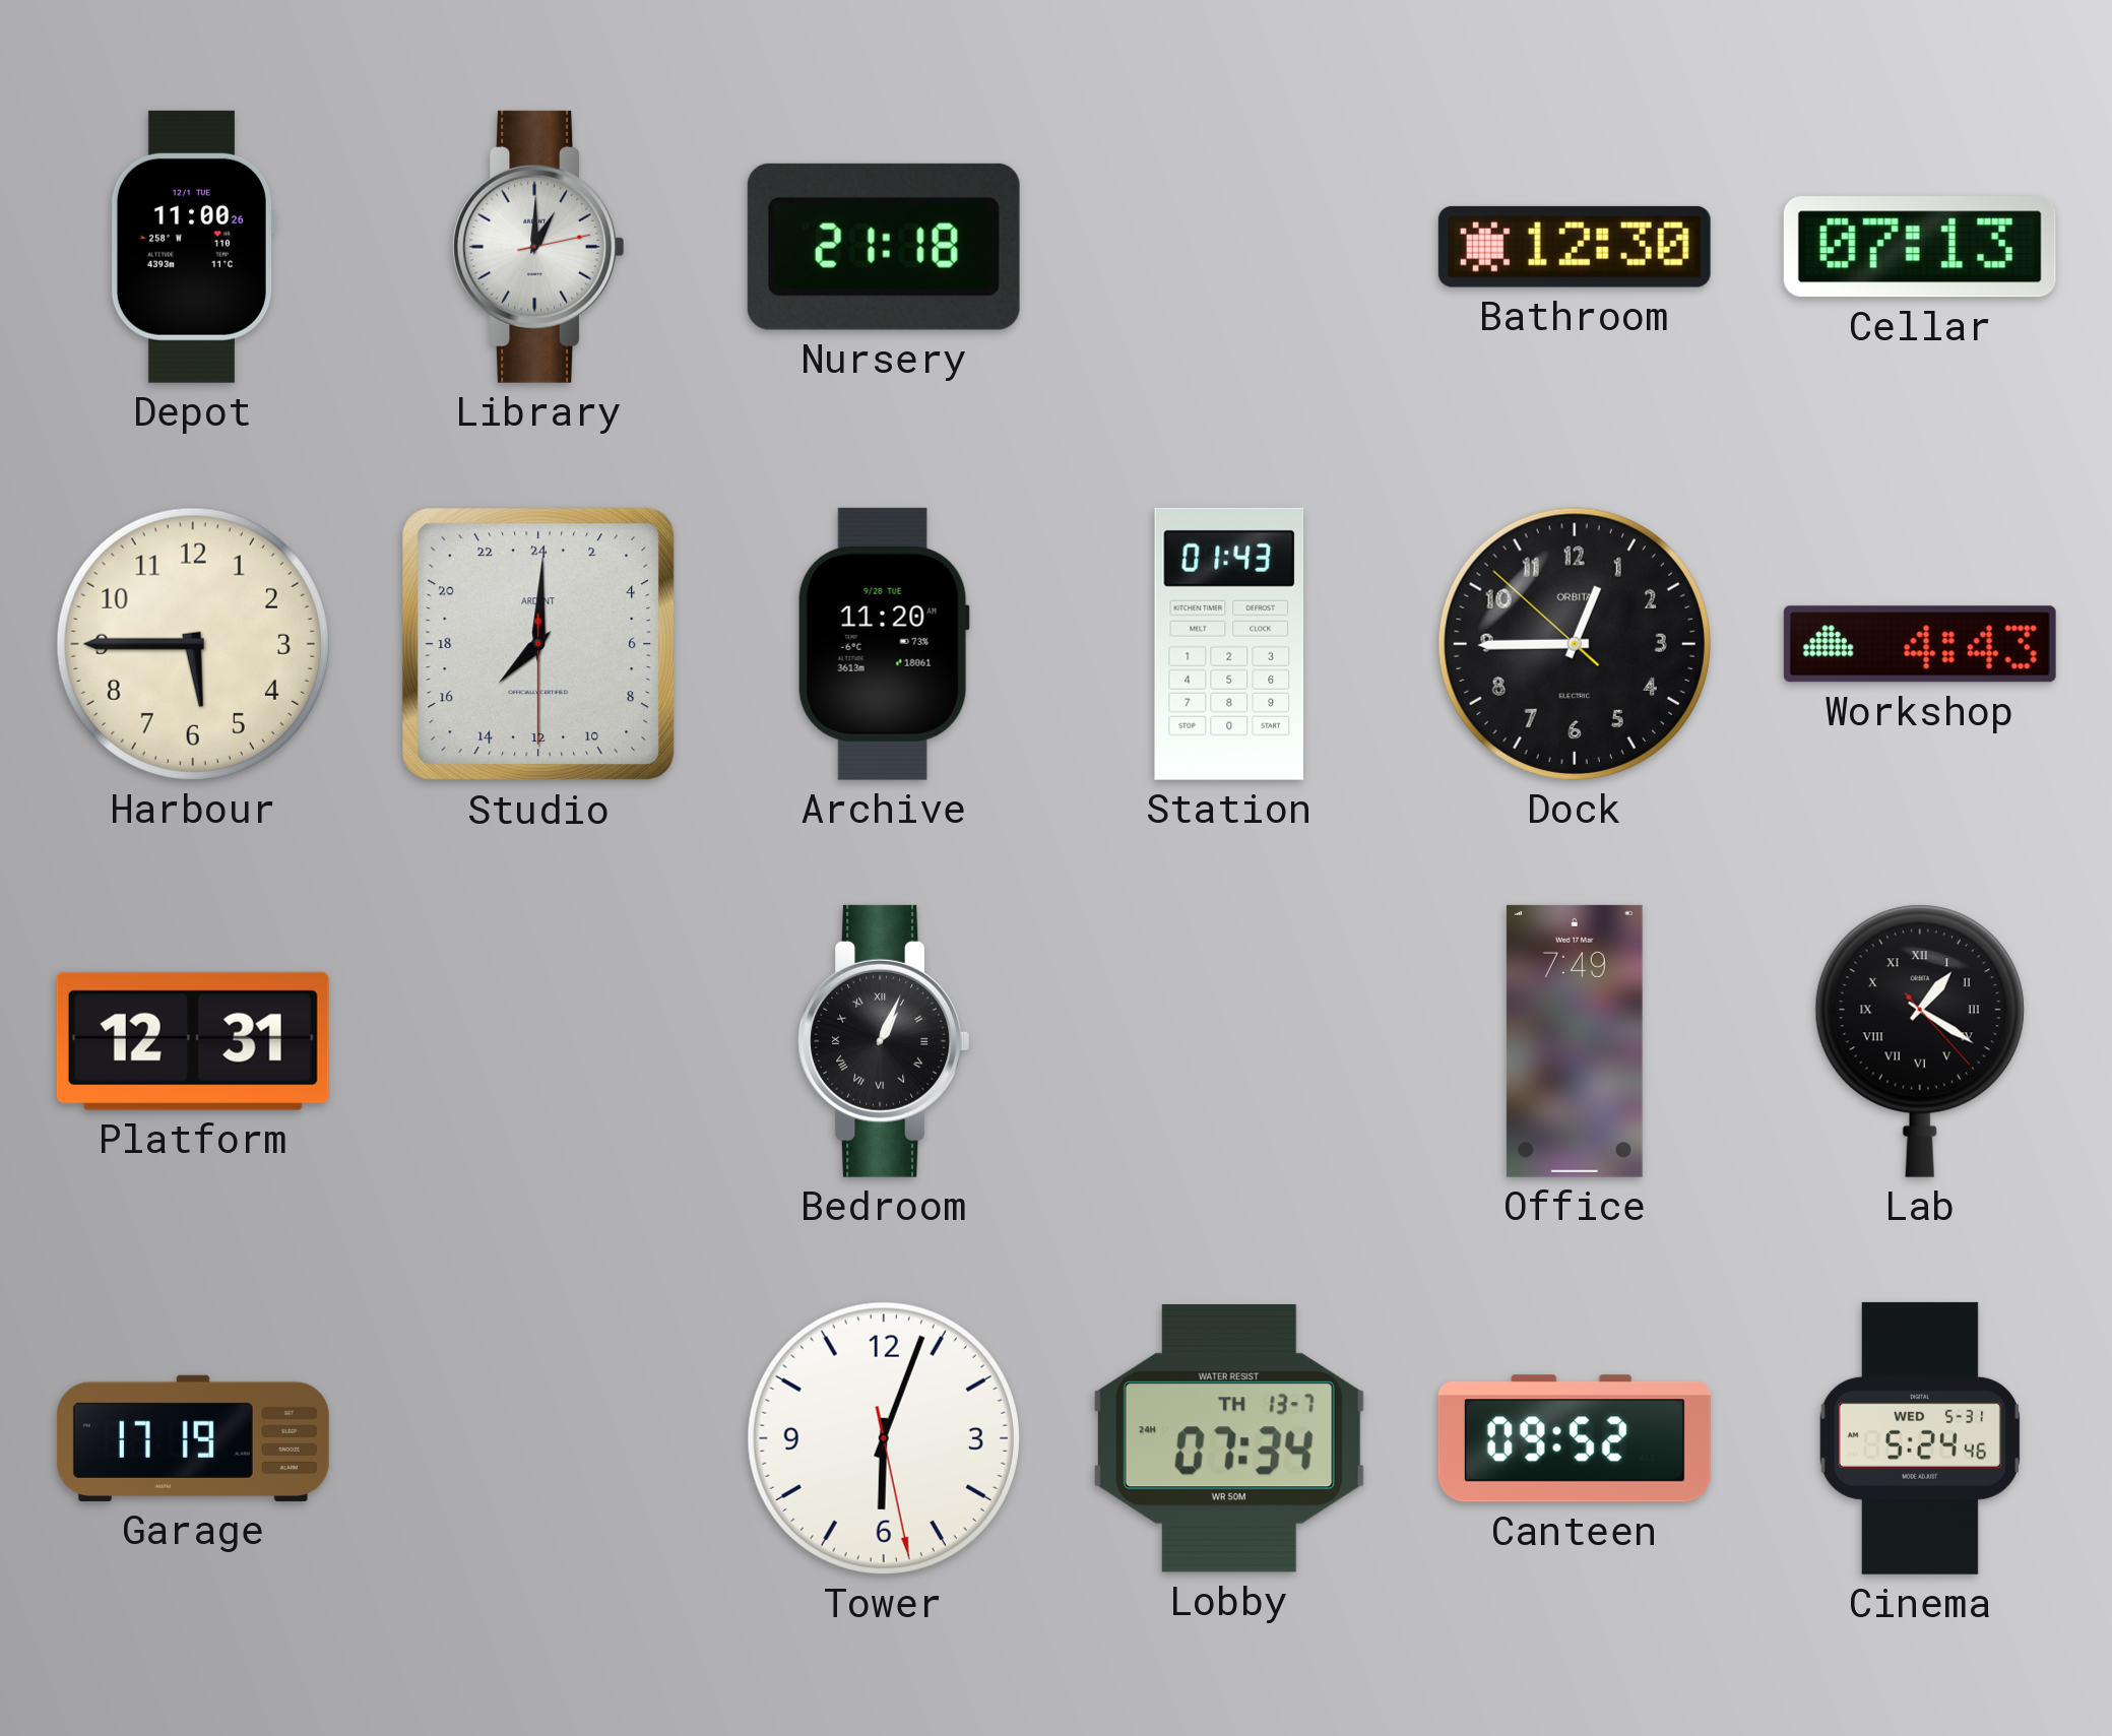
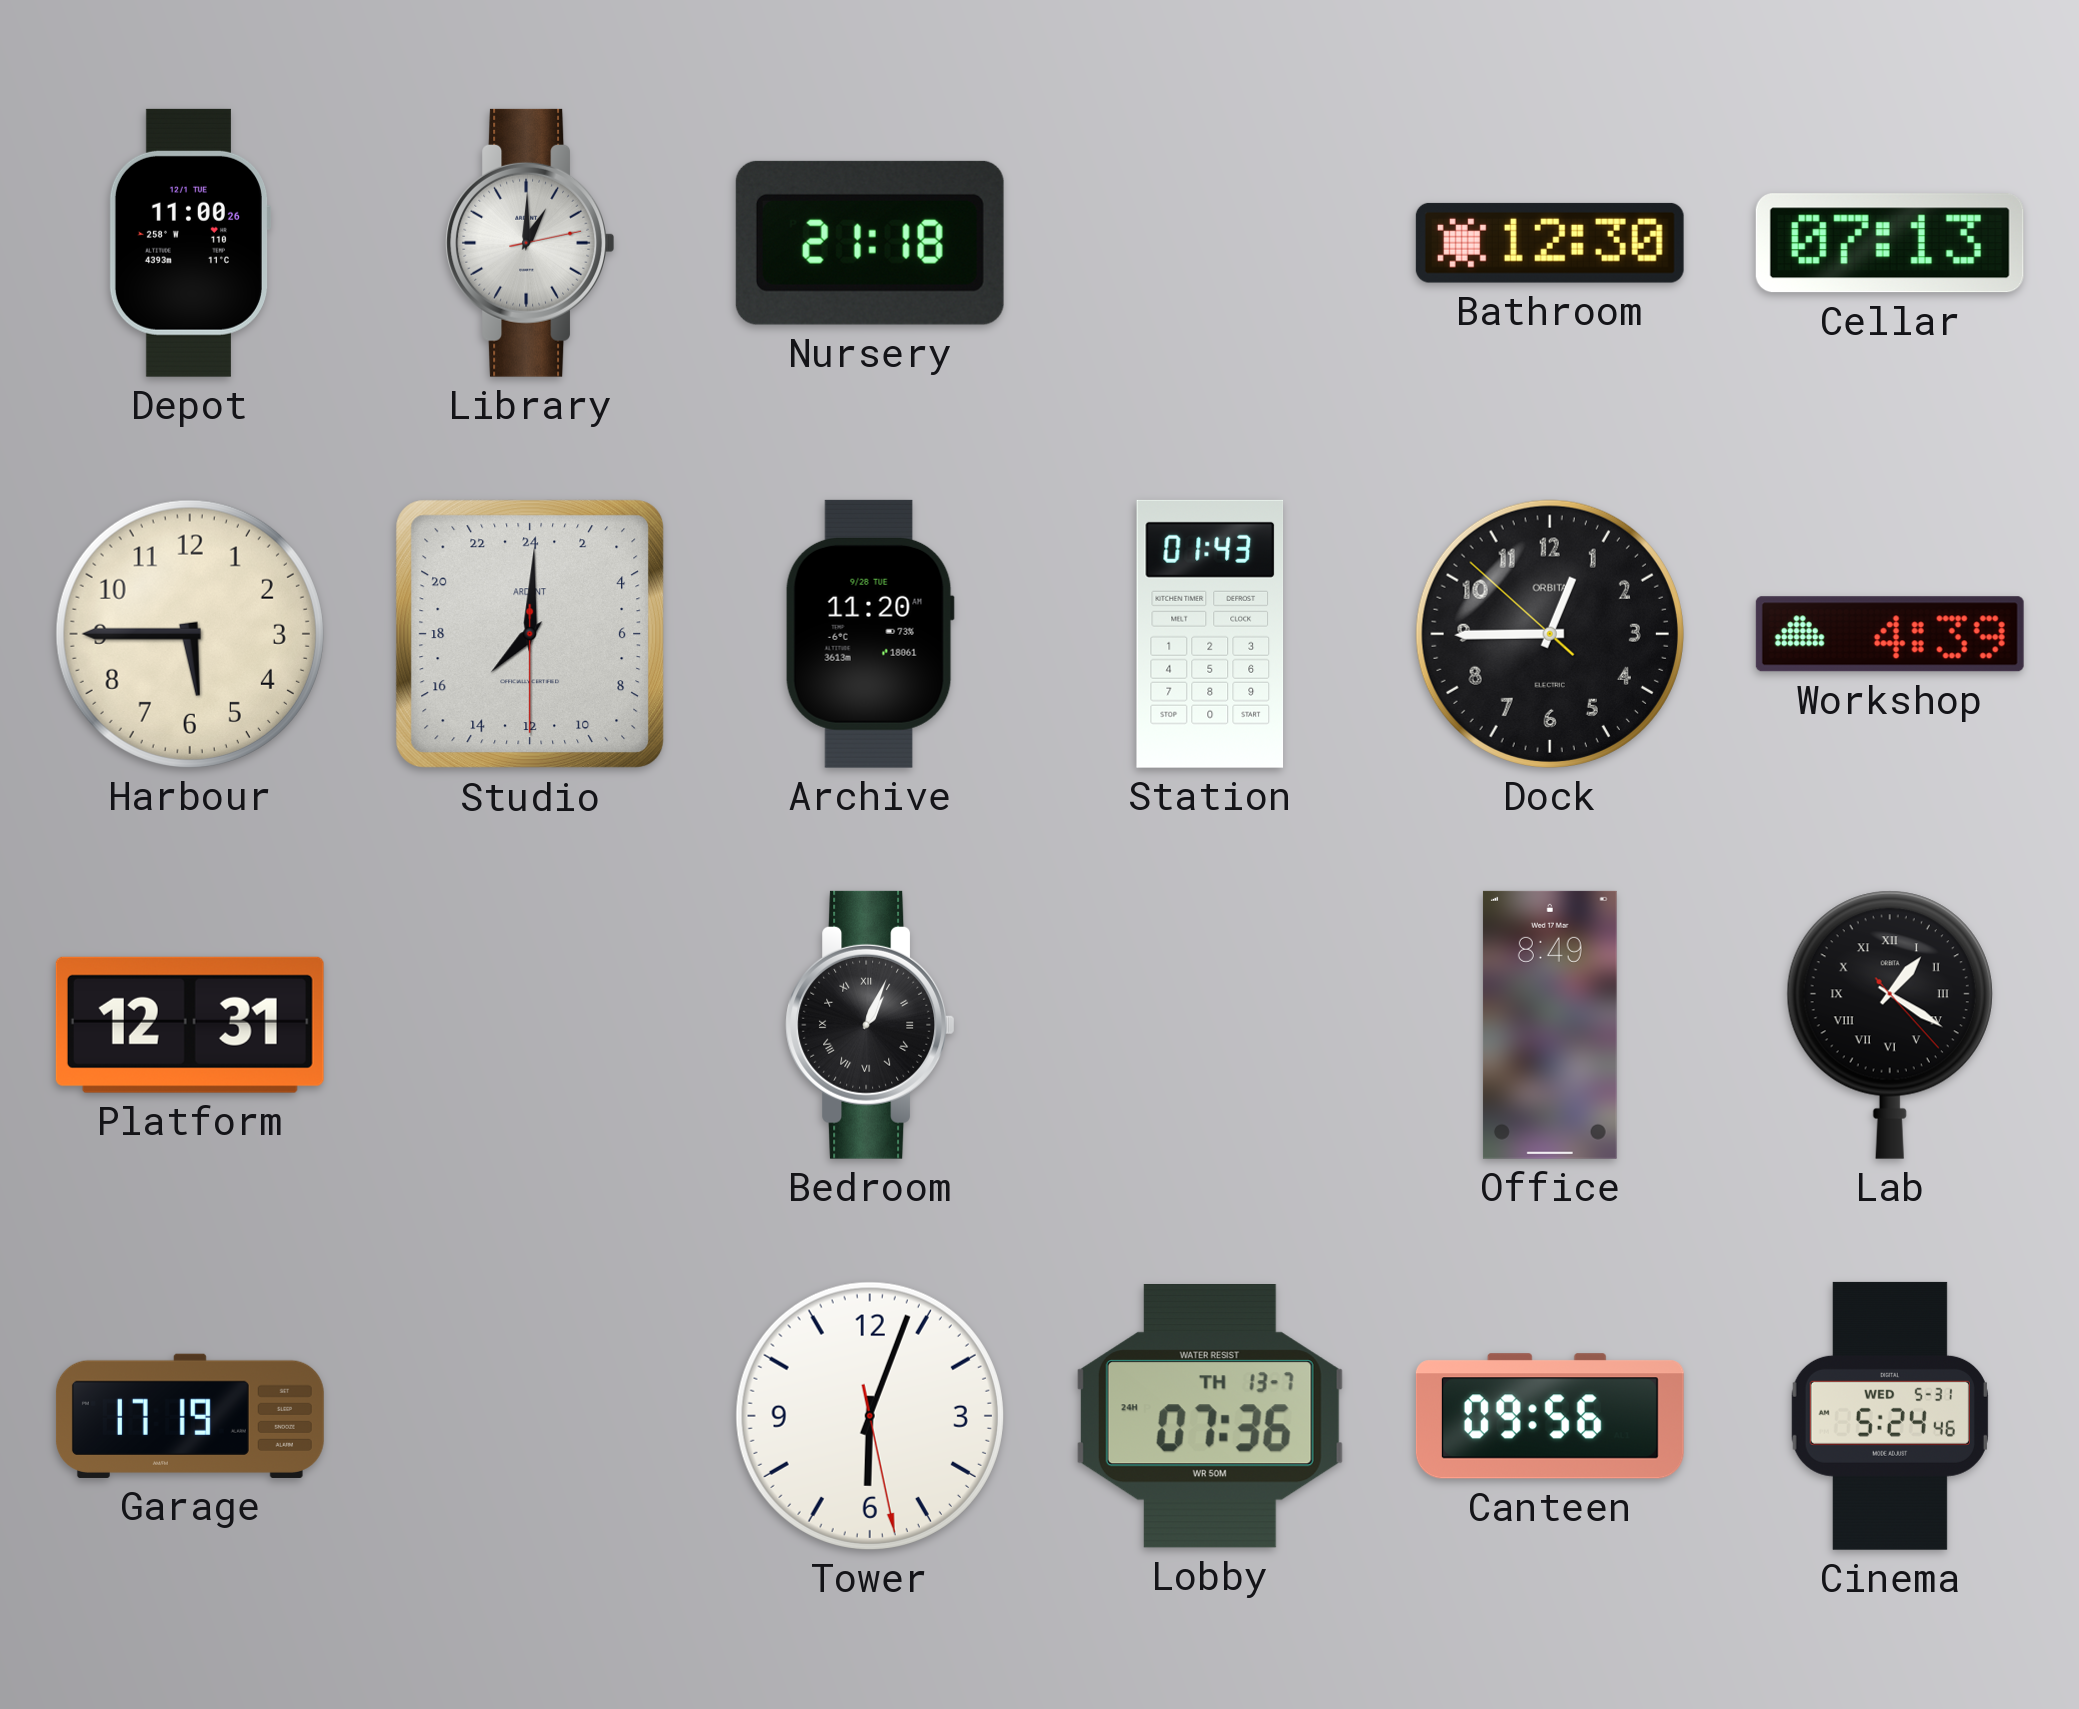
Workshop: 4:43 -> 4:39
Office: 7:49 -> 8:49
Lobby: 07:34 -> 07:36
Canteen: 09:52 -> 09:56
